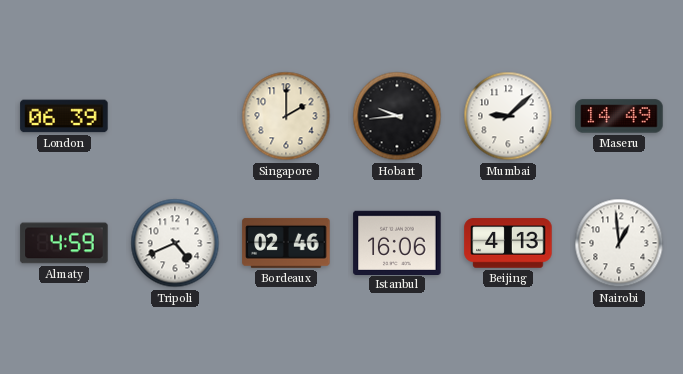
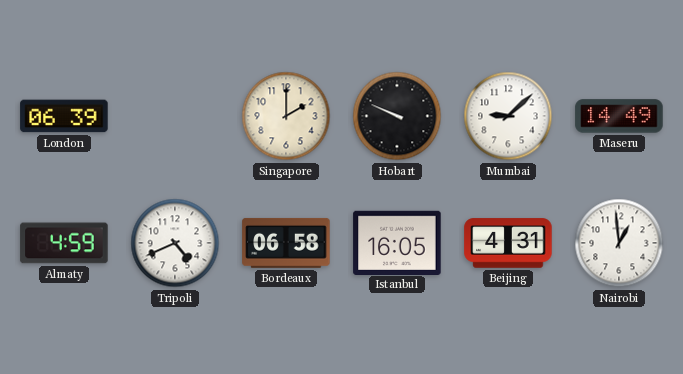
Hobart: 9:44 -> 9:49
Bordeaux: 02:46 -> 06:58
Istanbul: 16:06 -> 16:05
Beijing: 4:13 -> 4:31
